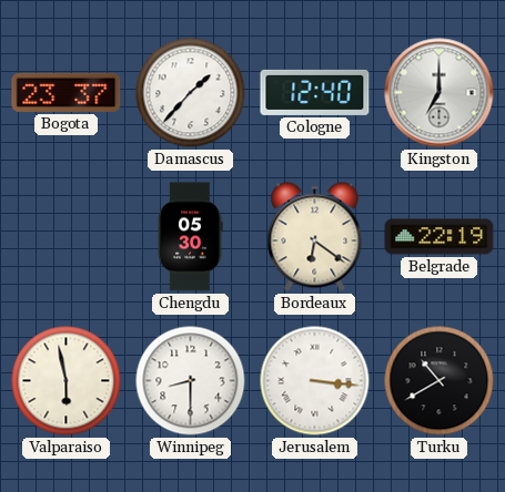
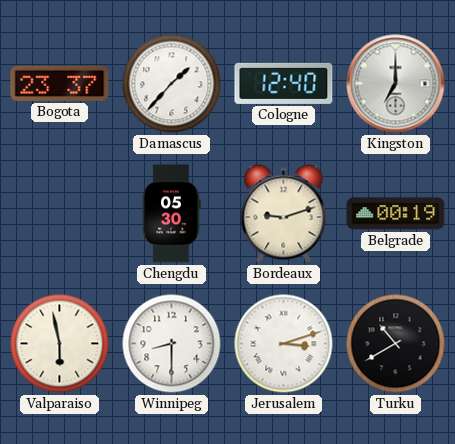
Bordeaux: 6:21 -> 9:12
Belgrade: 22:19 -> 00:19
Jerusalem: 3:16 -> 3:12
